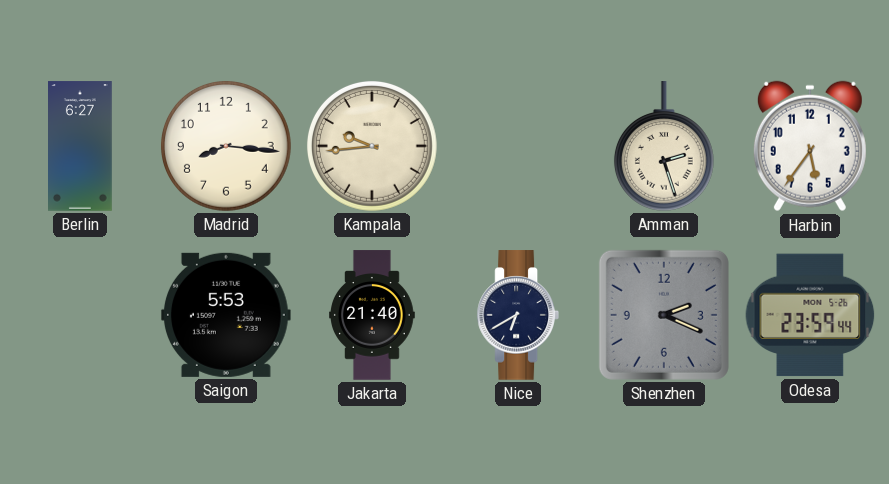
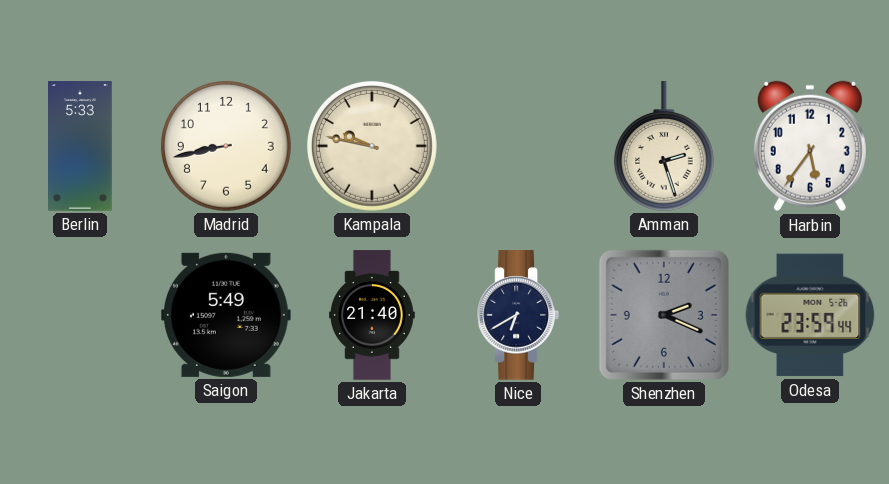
Berlin: 6:27 -> 5:33
Madrid: 8:16 -> 8:43
Kampala: 9:44 -> 9:47
Saigon: 5:53 -> 5:49
